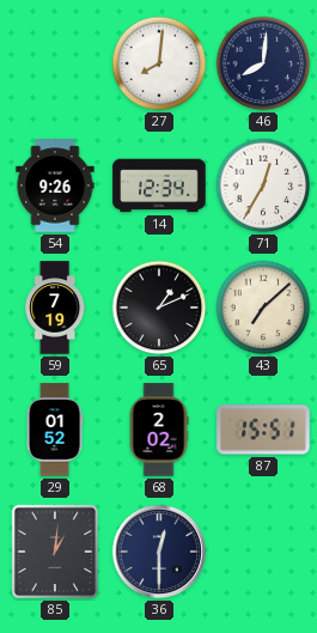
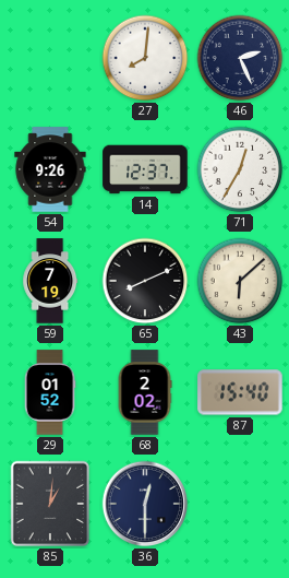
46: 8:01 -> 2:26
14: 12:34 -> 12:37
65: 1:11 -> 8:11
43: 7:08 -> 6:08
87: 15:51 -> 15:40
